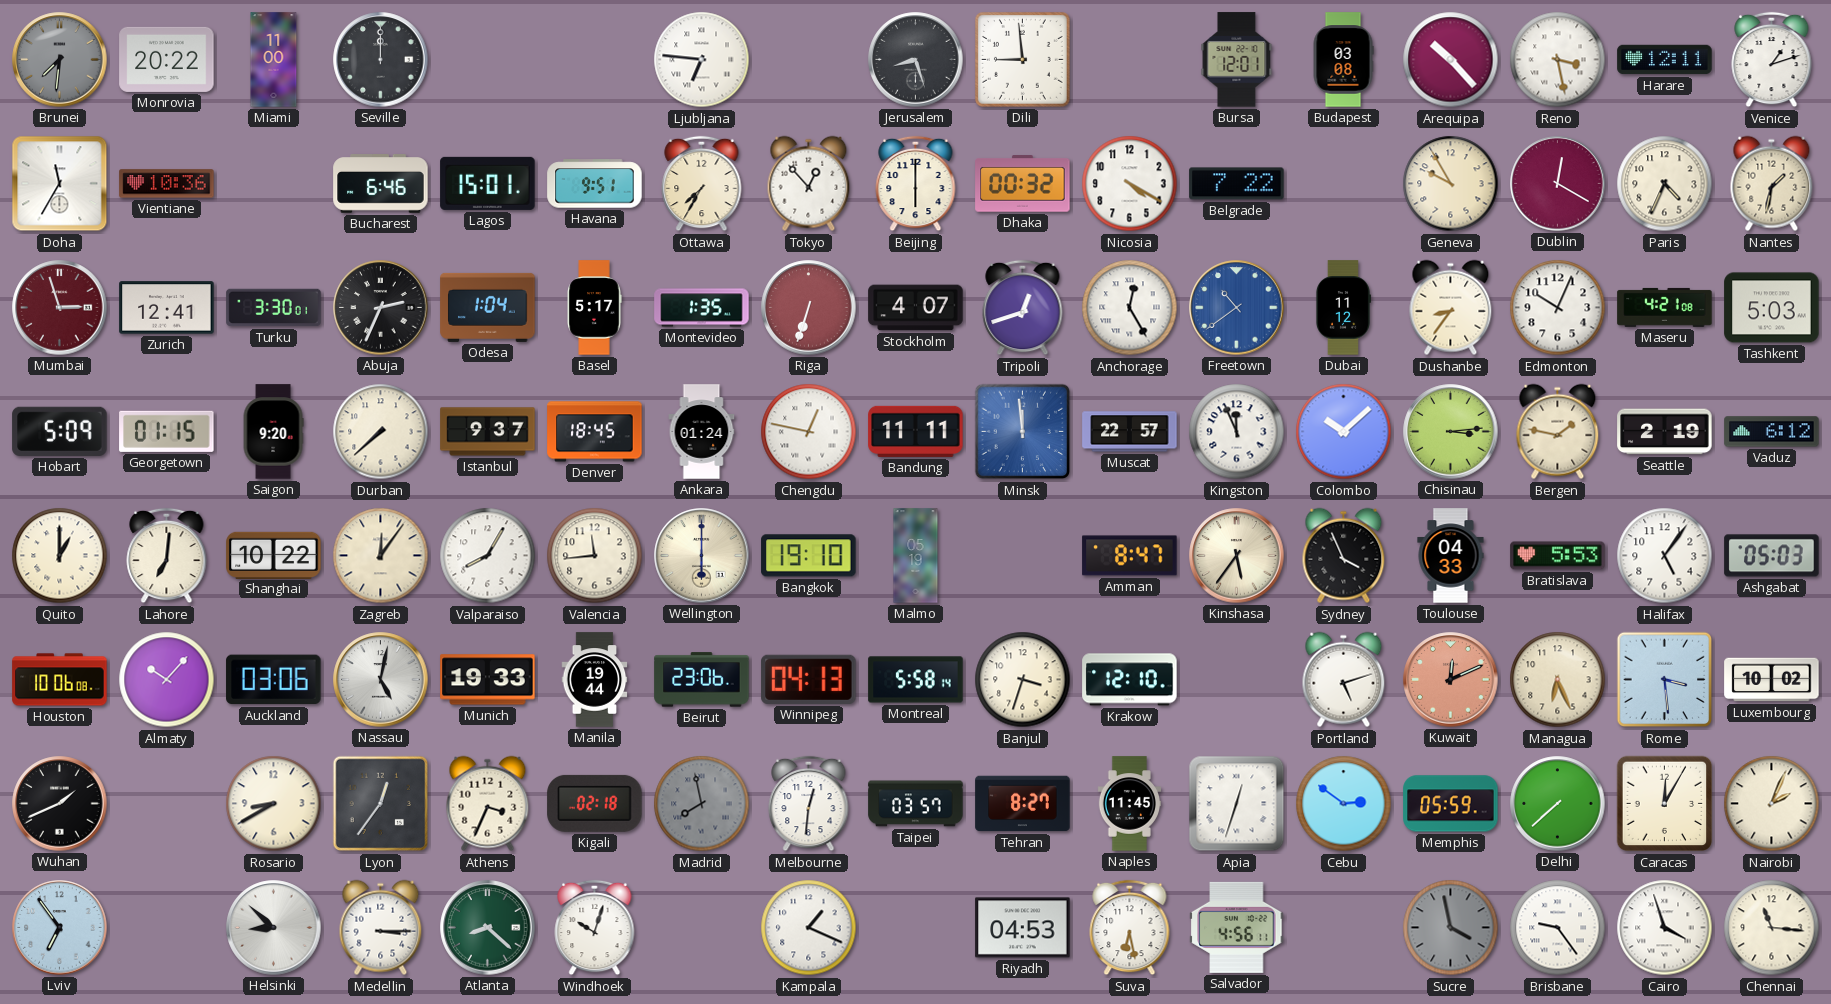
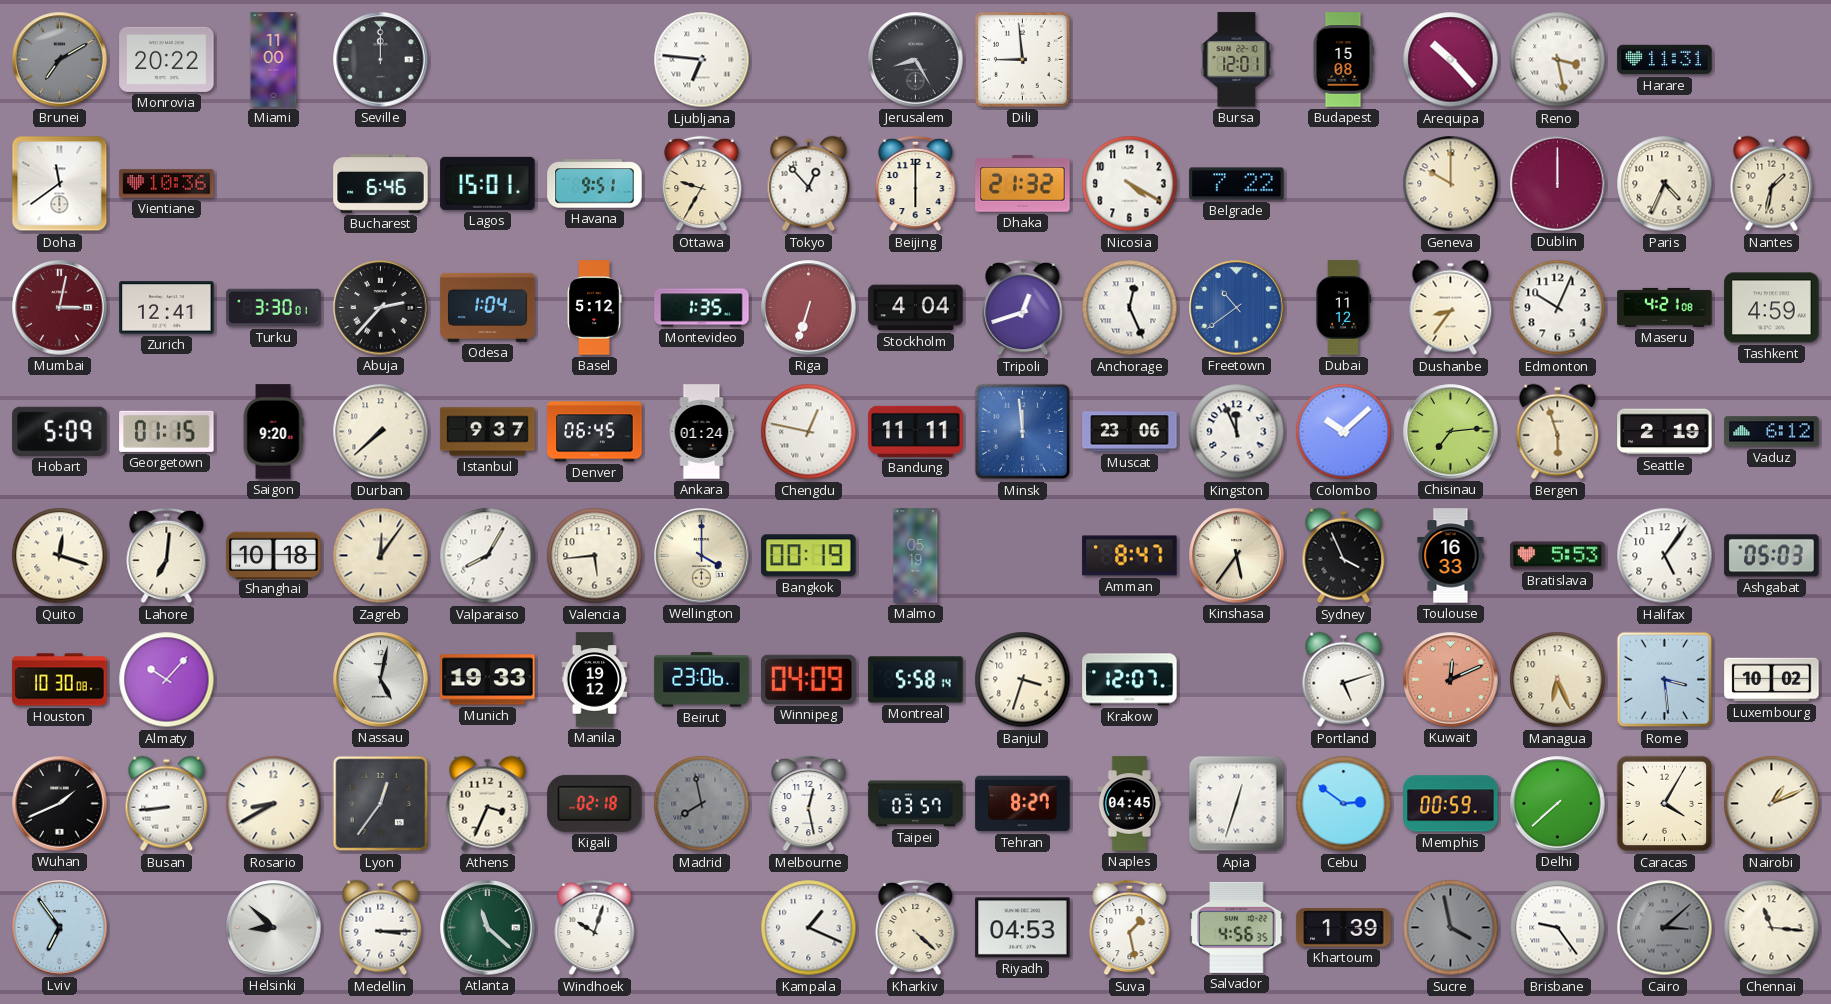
Brunei: 7:31 -> 7:10
Jerusalem: 8:27 -> 8:25
Budapest: 03:08 -> 15:08
Harare: 12:11 -> 11:31
Venice: 1:12 -> none
Doha: 11:35 -> 11:39
Ottawa: 7:35 -> 9:35
Dhaka: 00:32 -> 21:32
Geneva: 9:55 -> 10:00
Dublin: 12:20 -> 12:00
Mumbai: 2:57 -> 3:02
Abuja: 2:34 -> 2:37
Basel: 5:17 -> 5:12
Stockholm: 4:07 -> 4:04
Anchorage: 12:25 -> 12:26
Tashkent: 5:03 -> 4:59
Denver: 18:45 -> 06:45
Muscat: 22:57 -> 23:06
Chisinau: 3:14 -> 7:14
Bergen: 1:47 -> 5:57
Quito: 1:00 -> 12:18
Shanghai: 10:22 -> 10:18
Valencia: 11:44 -> 5:44
Wellington: 6:00 -> 4:00
Bangkok: 19:10 -> 00:19
Toulouse: 04:33 -> 16:33
Houston: 10:06 -> 10:30
Auckland: 03:06 -> none
Manila: 19:44 -> 19:12
Winnipeg: 04:13 -> 04:09
Krakow: 12:10 -> 12:07
Busan: none -> 8:44
Melbourne: 12:31 -> 12:28
Naples: 11:45 -> 04:45
Memphis: 05:59 -> 00:59
Caracas: 12:05 -> 4:05
Nairobi: 2:04 -> 1:11
Atlanta: 8:22 -> 11:22
Kharkiv: none -> 4:22
Suva: 6:28 -> 1:28
Salvador: 4:56:11 -> 4:56:35
Khartoum: none -> 1:39
Cairo: 3:57 -> 3:08
Cairo dial: white -> grey
